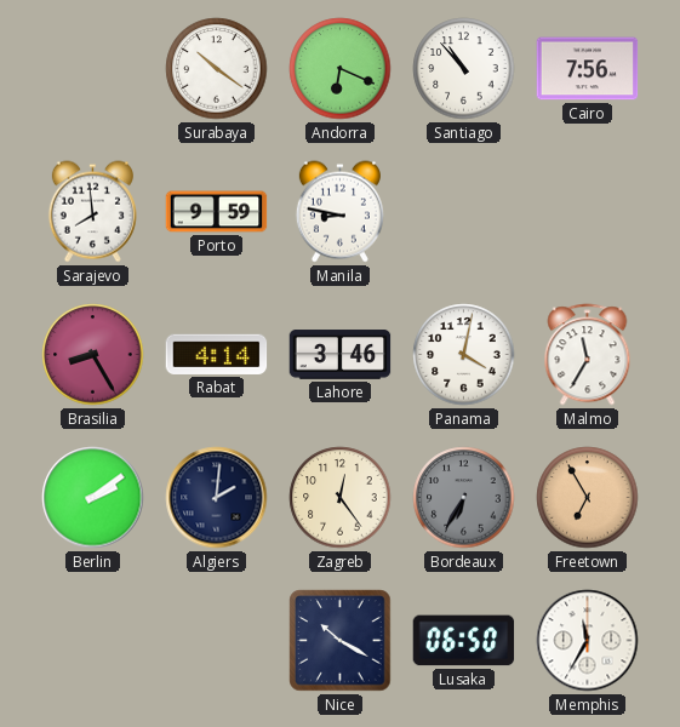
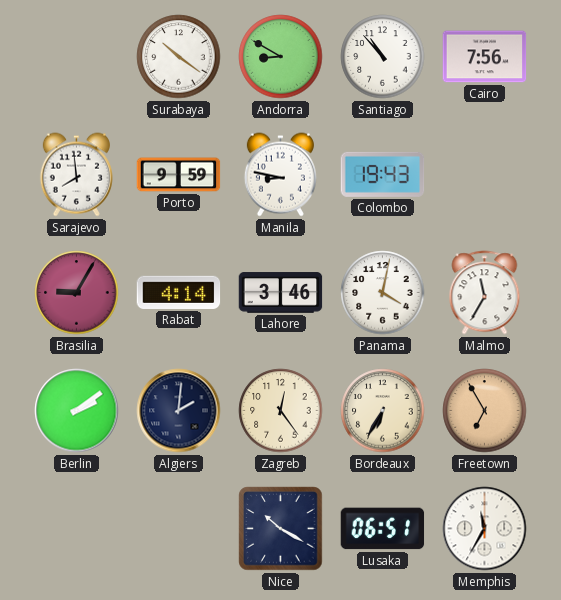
Andorra: 6:19 -> 8:50
Colombo: none -> 19:43
Brasilia: 8:25 -> 9:05
Bordeaux dial: grey -> cream
Lusaka: 06:50 -> 06:51
